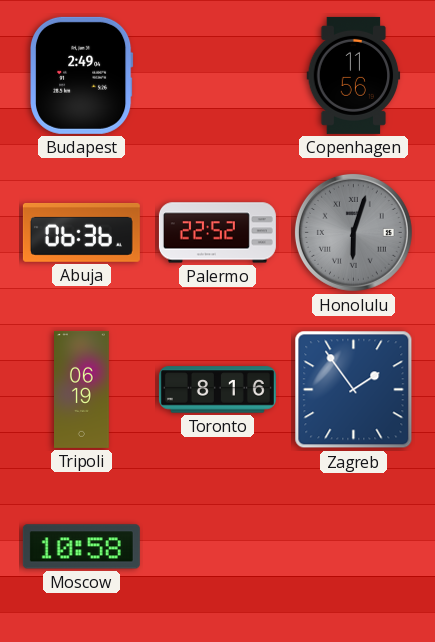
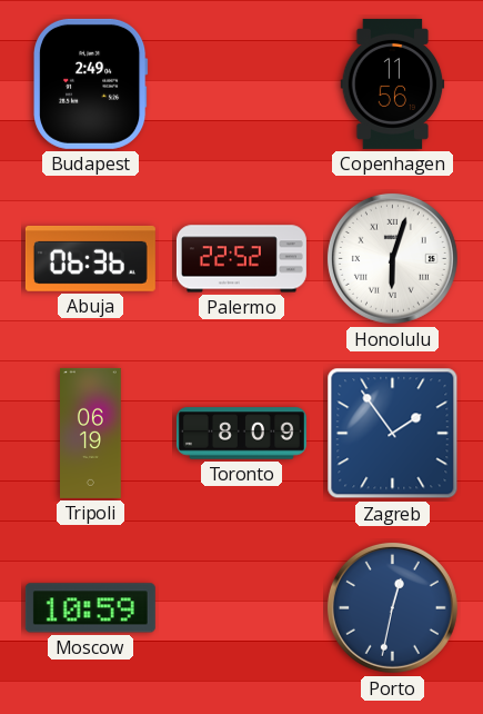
Honolulu dial: grey -> white
Toronto: 8:16 -> 8:09
Moscow: 10:58 -> 10:59
Porto: none -> 12:32
